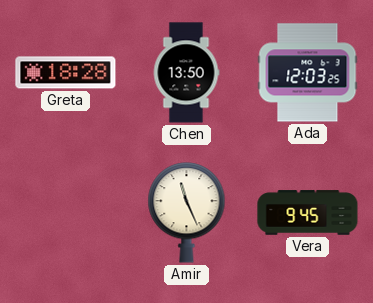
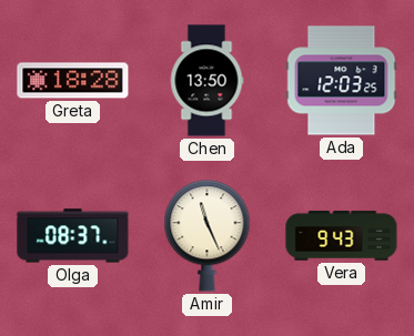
Olga: none -> 08:37
Vera: 9:45 -> 9:43
